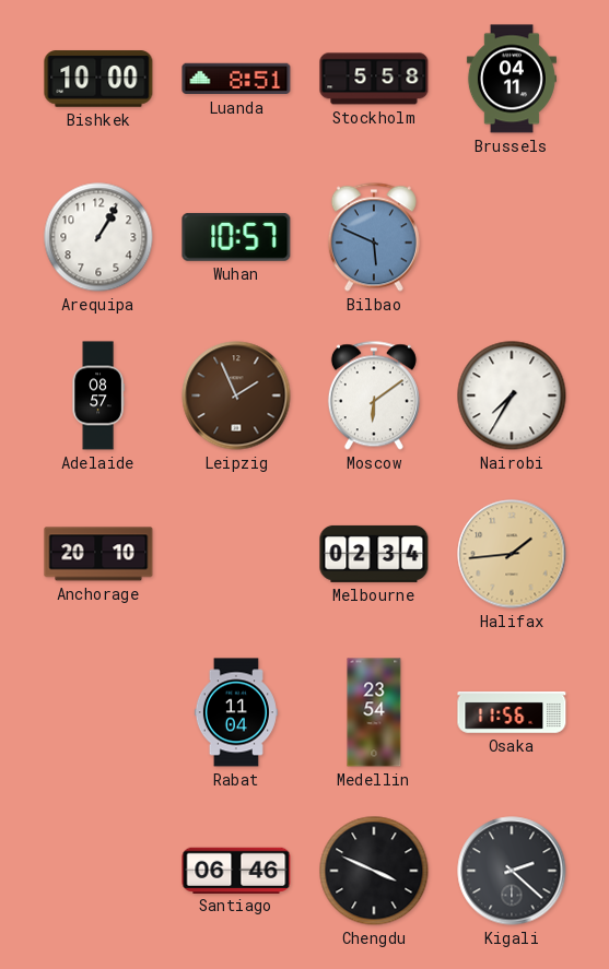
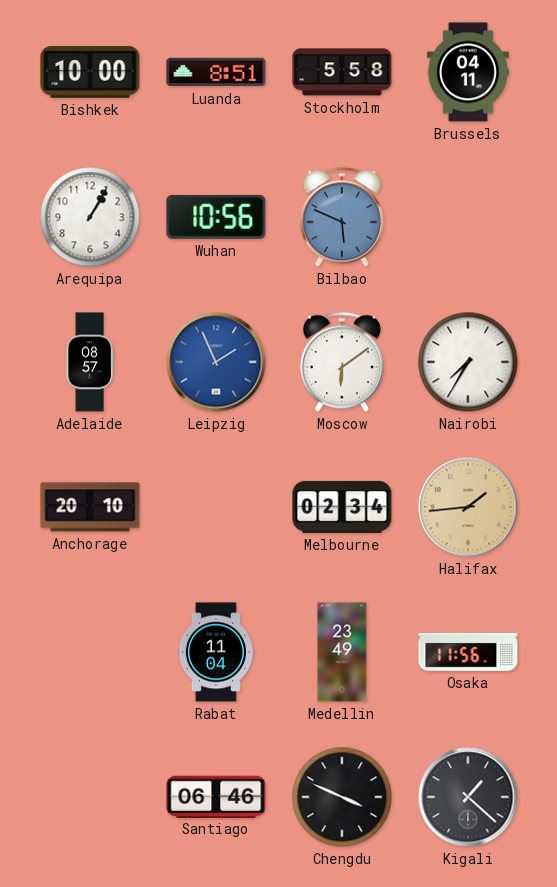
Wuhan: 10:57 -> 10:56
Leipzig dial: brown -> blue
Medellin: 23:54 -> 23:49
Kigali: 2:22 -> 1:22
